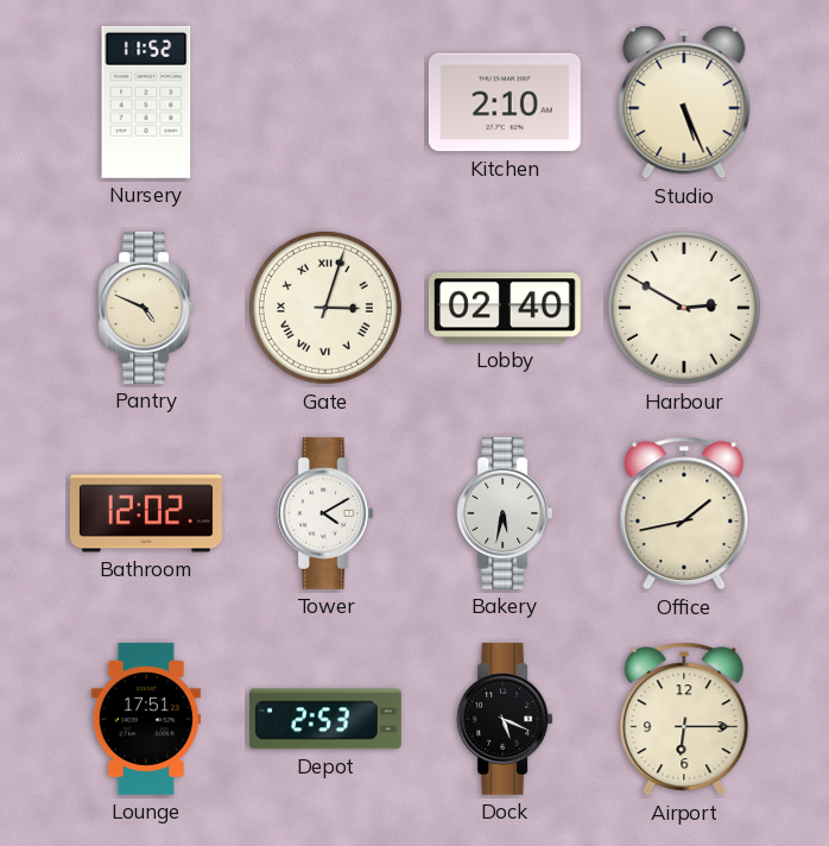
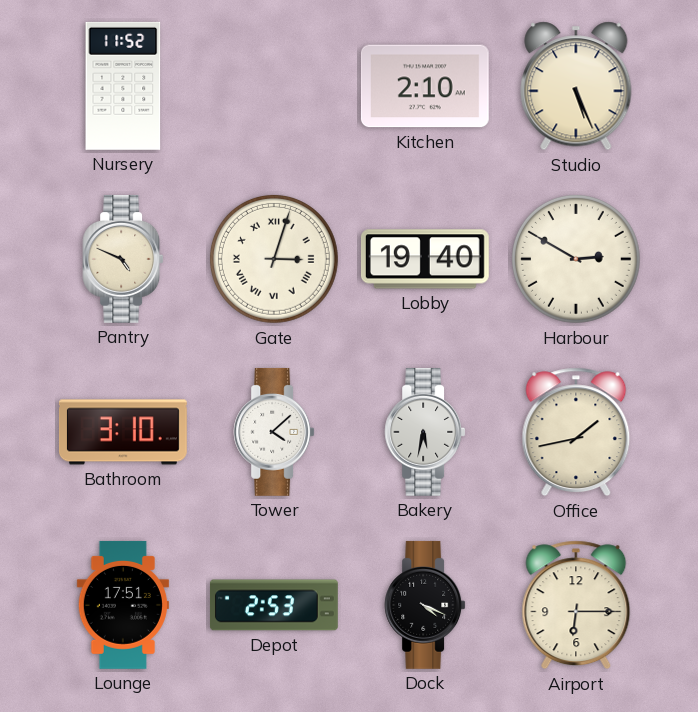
Lobby: 02:40 -> 19:40
Bathroom: 12:02 -> 3:10
Tower: 4:10 -> 4:08
Dock: 5:19 -> 4:19
